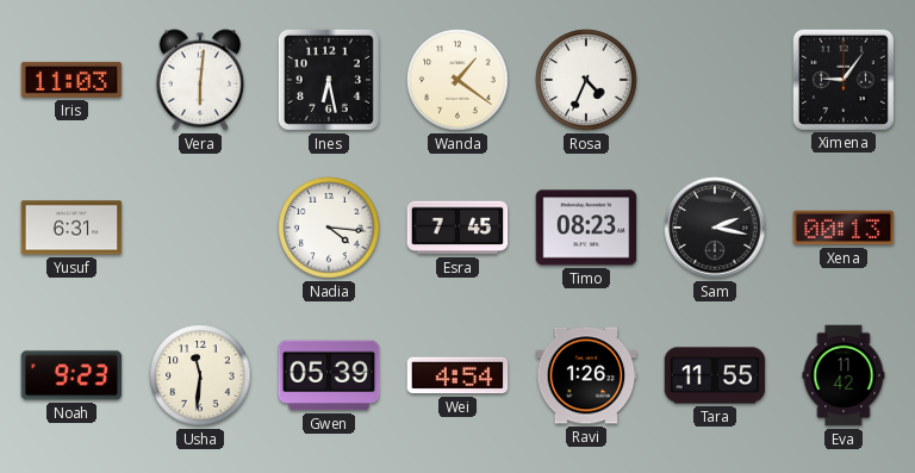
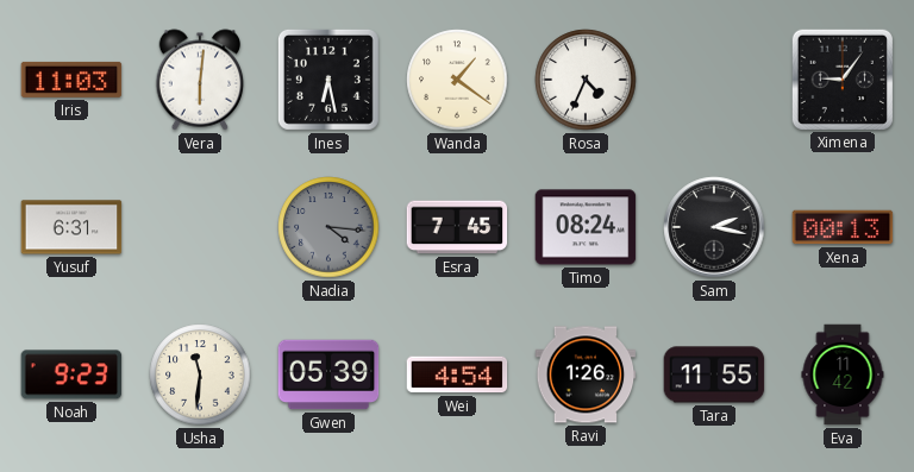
Nadia dial: white -> grey
Timo: 08:23 -> 08:24
